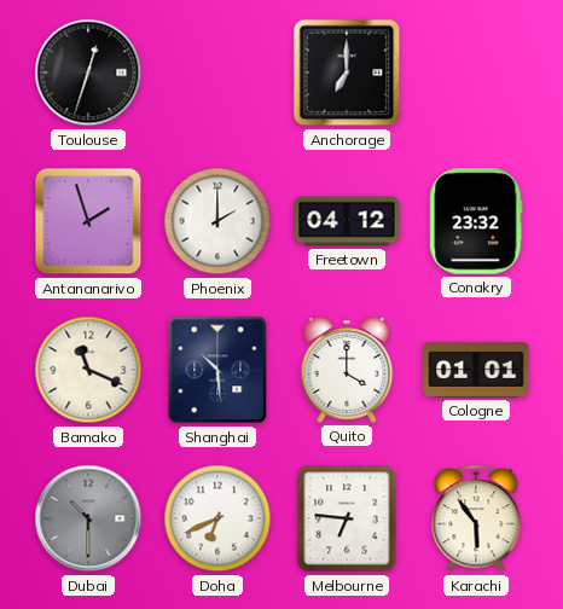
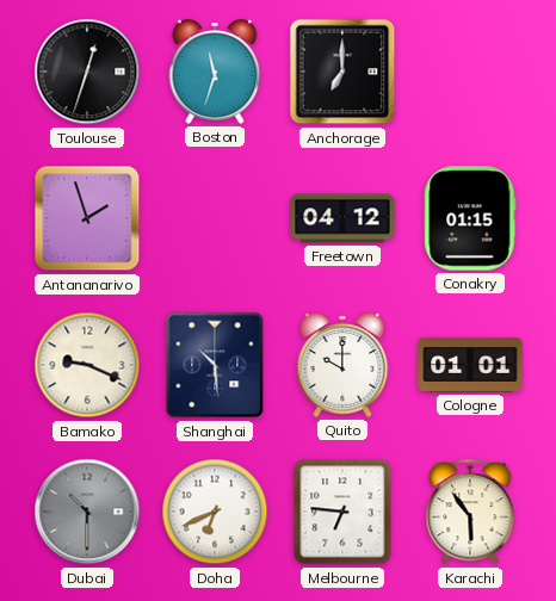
Boston: none -> 11:33
Phoenix: 2:00 -> none
Conakry: 23:32 -> 01:15
Bamako: 11:19 -> 9:19
Quito: 4:00 -> 10:00
